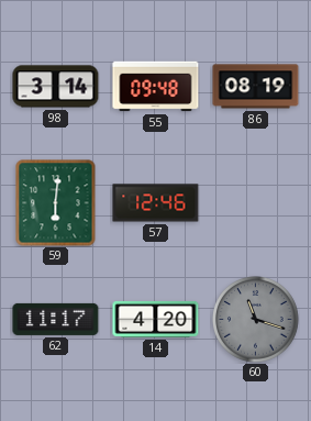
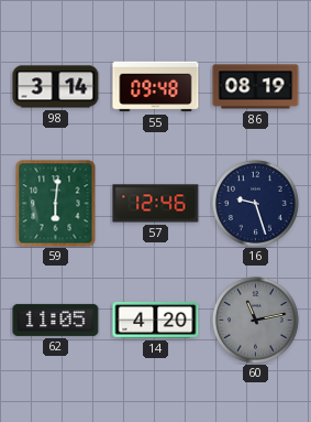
16: none -> 9:27
62: 11:17 -> 11:05
60: 11:18 -> 11:13
